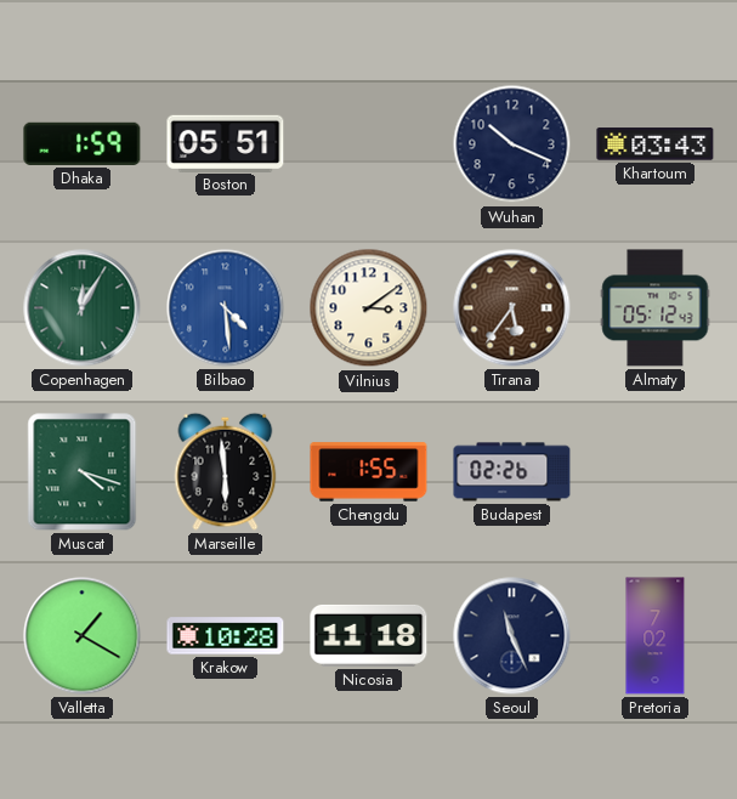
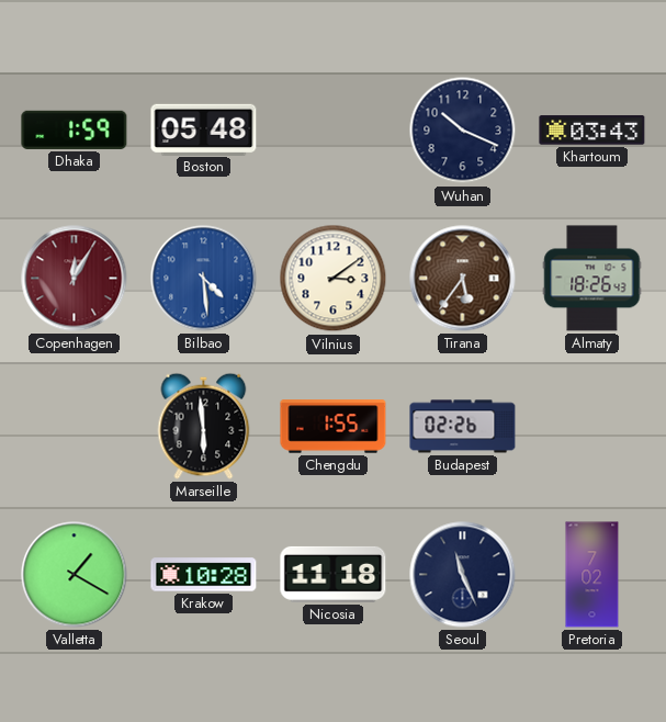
Boston: 05:51 -> 05:48
Copenhagen dial: green -> burgundy
Almaty: 05:12 -> 18:26
Muscat: 4:18 -> none
